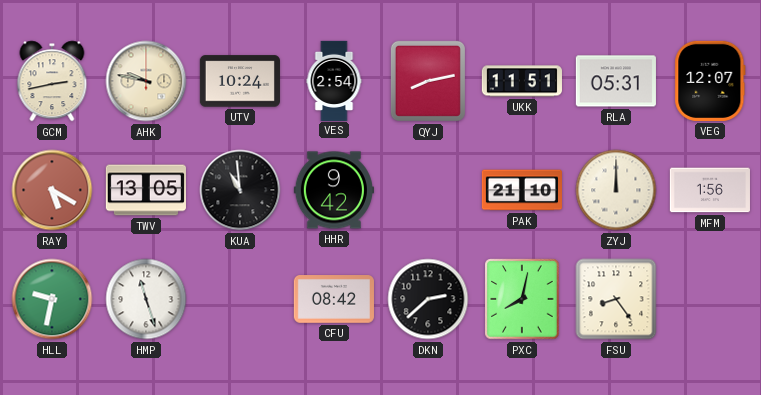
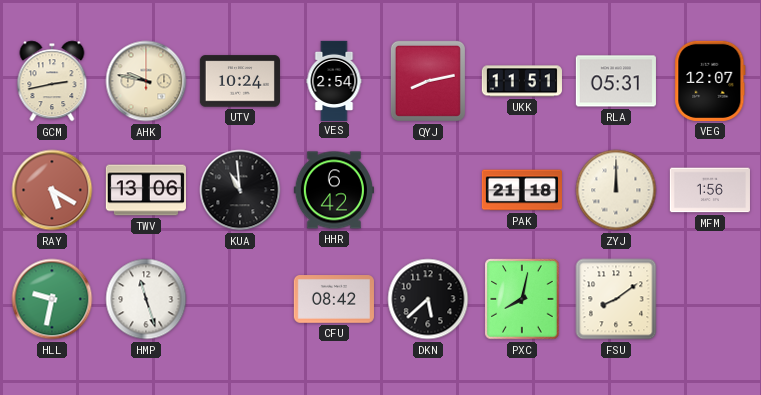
TWV: 13:05 -> 13:06
HHR: 9:42 -> 6:42
PAK: 21:10 -> 21:18
DKN: 2:38 -> 5:38
FSU: 8:24 -> 8:09
